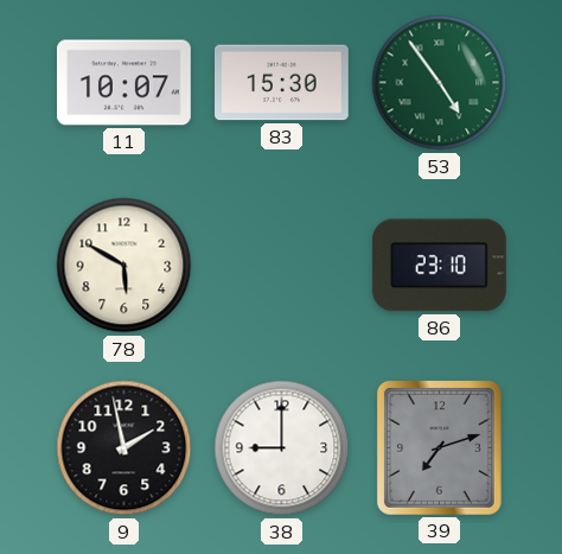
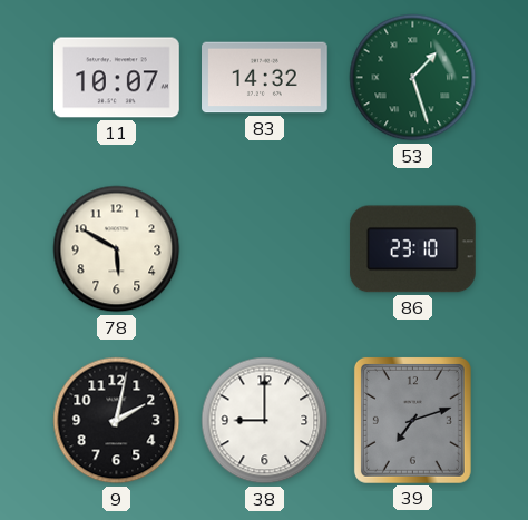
83: 15:30 -> 14:32
53: 4:54 -> 1:27
9: 1:58 -> 2:02
